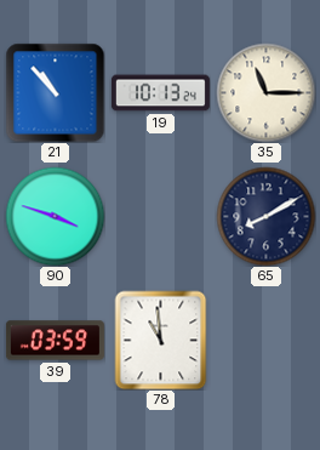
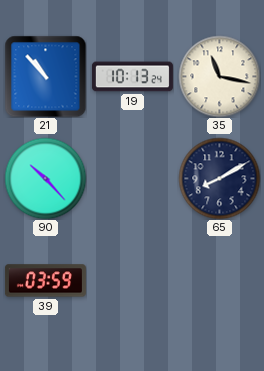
35: 11:15 -> 11:17
90: 3:48 -> 10:23
78: 10:59 -> none
